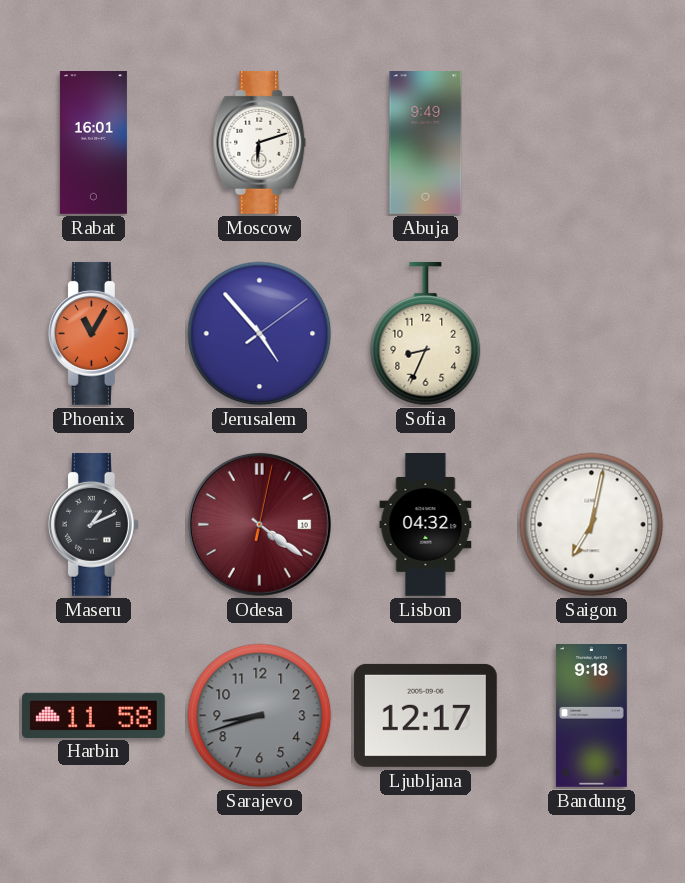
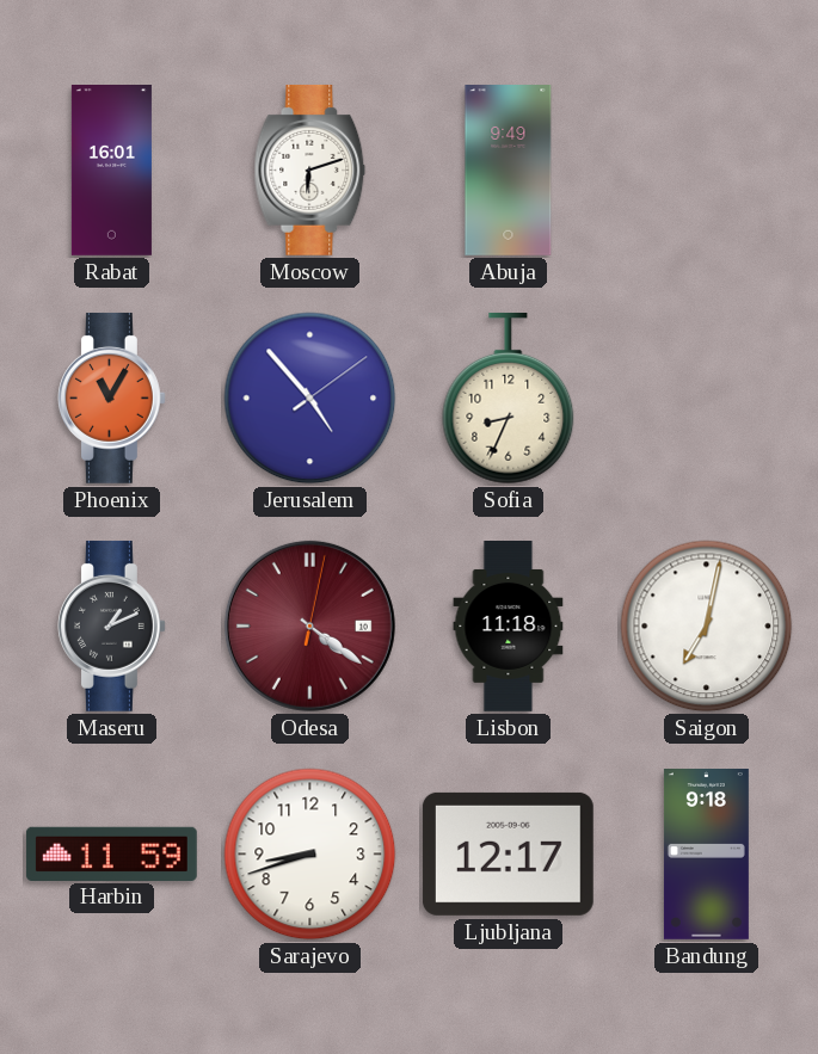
Lisbon: 04:32 -> 11:18
Harbin: 11:58 -> 11:59
Sarajevo dial: grey -> white
